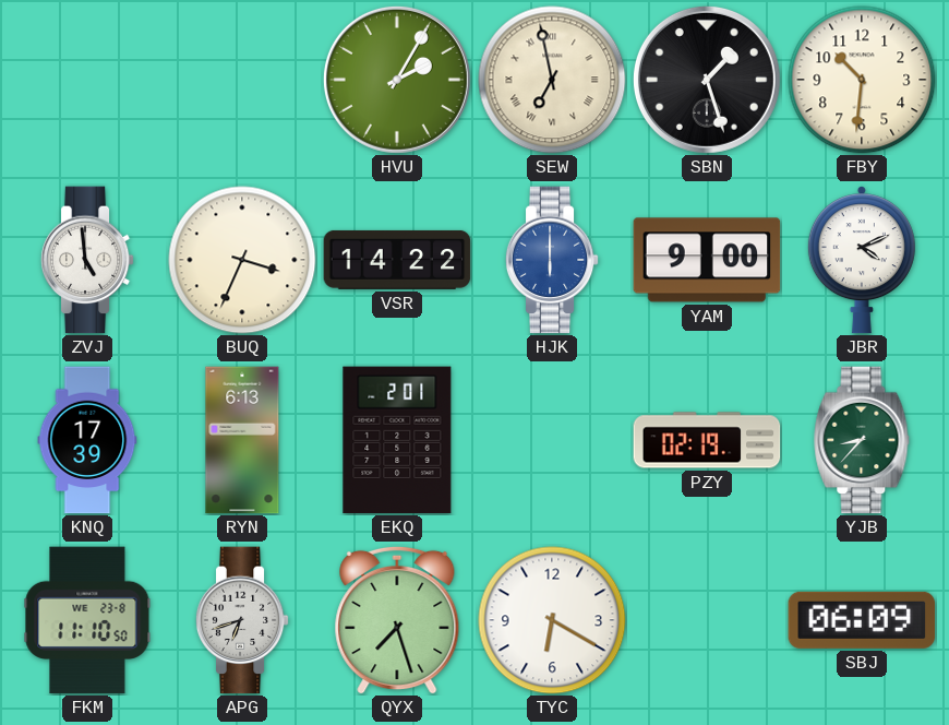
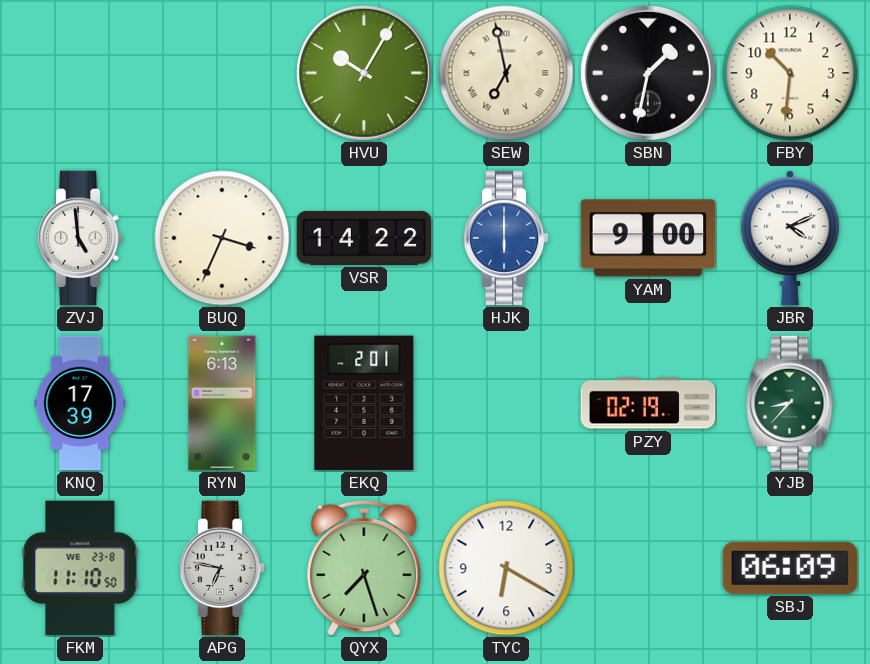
HVU: 2:05 -> 10:05
SBN: 1:27 -> 1:32
APG: 6:42 -> 6:47
